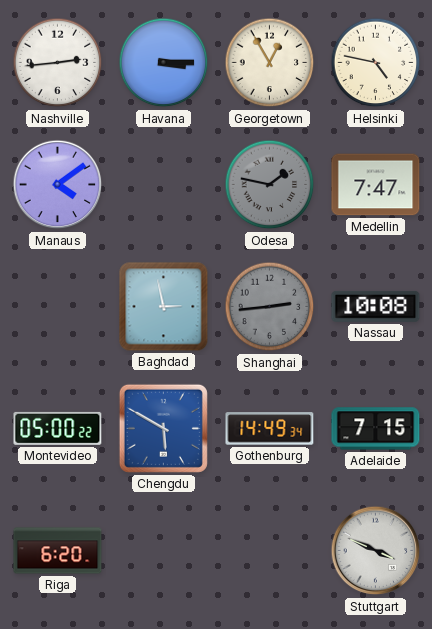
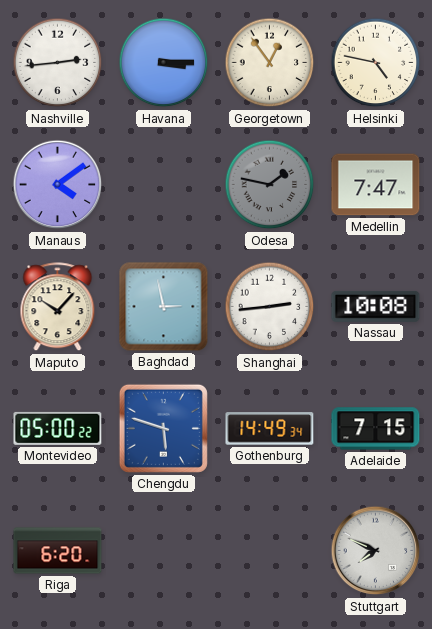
Georgetown: 12:55 -> 12:54
Maputo: none -> 10:07
Shanghai dial: grey -> white
Chengdu: 5:50 -> 5:48
Stuttgart: 3:49 -> 7:49
